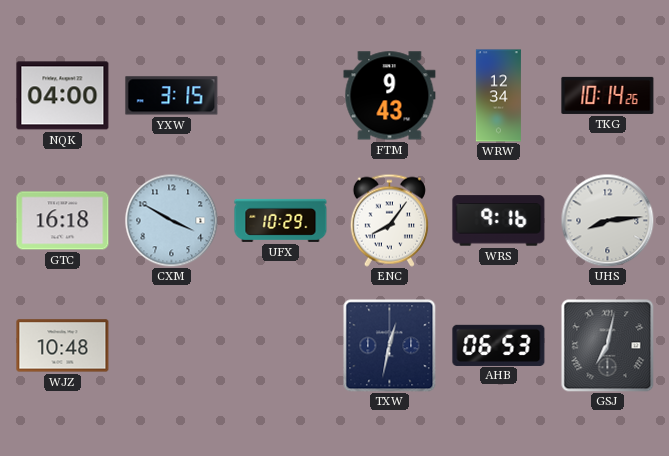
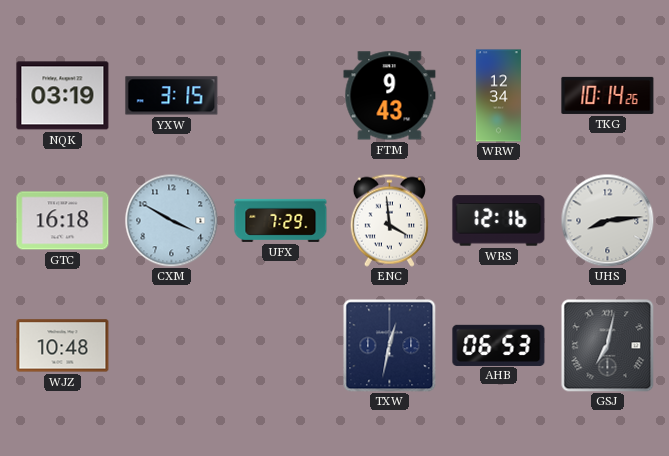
NQK: 04:00 -> 03:19
UFX: 10:29 -> 7:29
ENC: 8:06 -> 3:59
WRS: 9:16 -> 12:16
